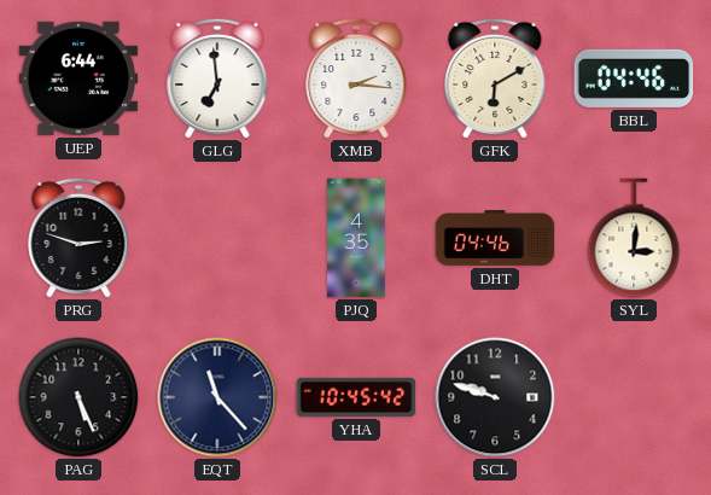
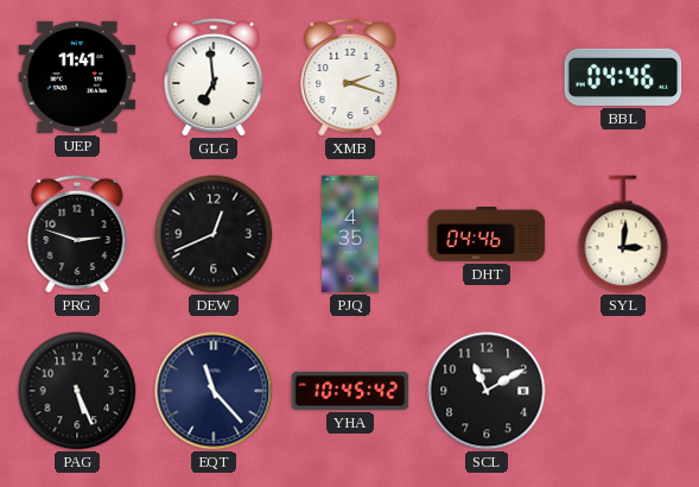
UEP: 6:44 -> 11:41
XMB: 2:16 -> 2:18
GFK: 6:10 -> none
DEW: none -> 12:41
SCL: 9:48 -> 11:10
